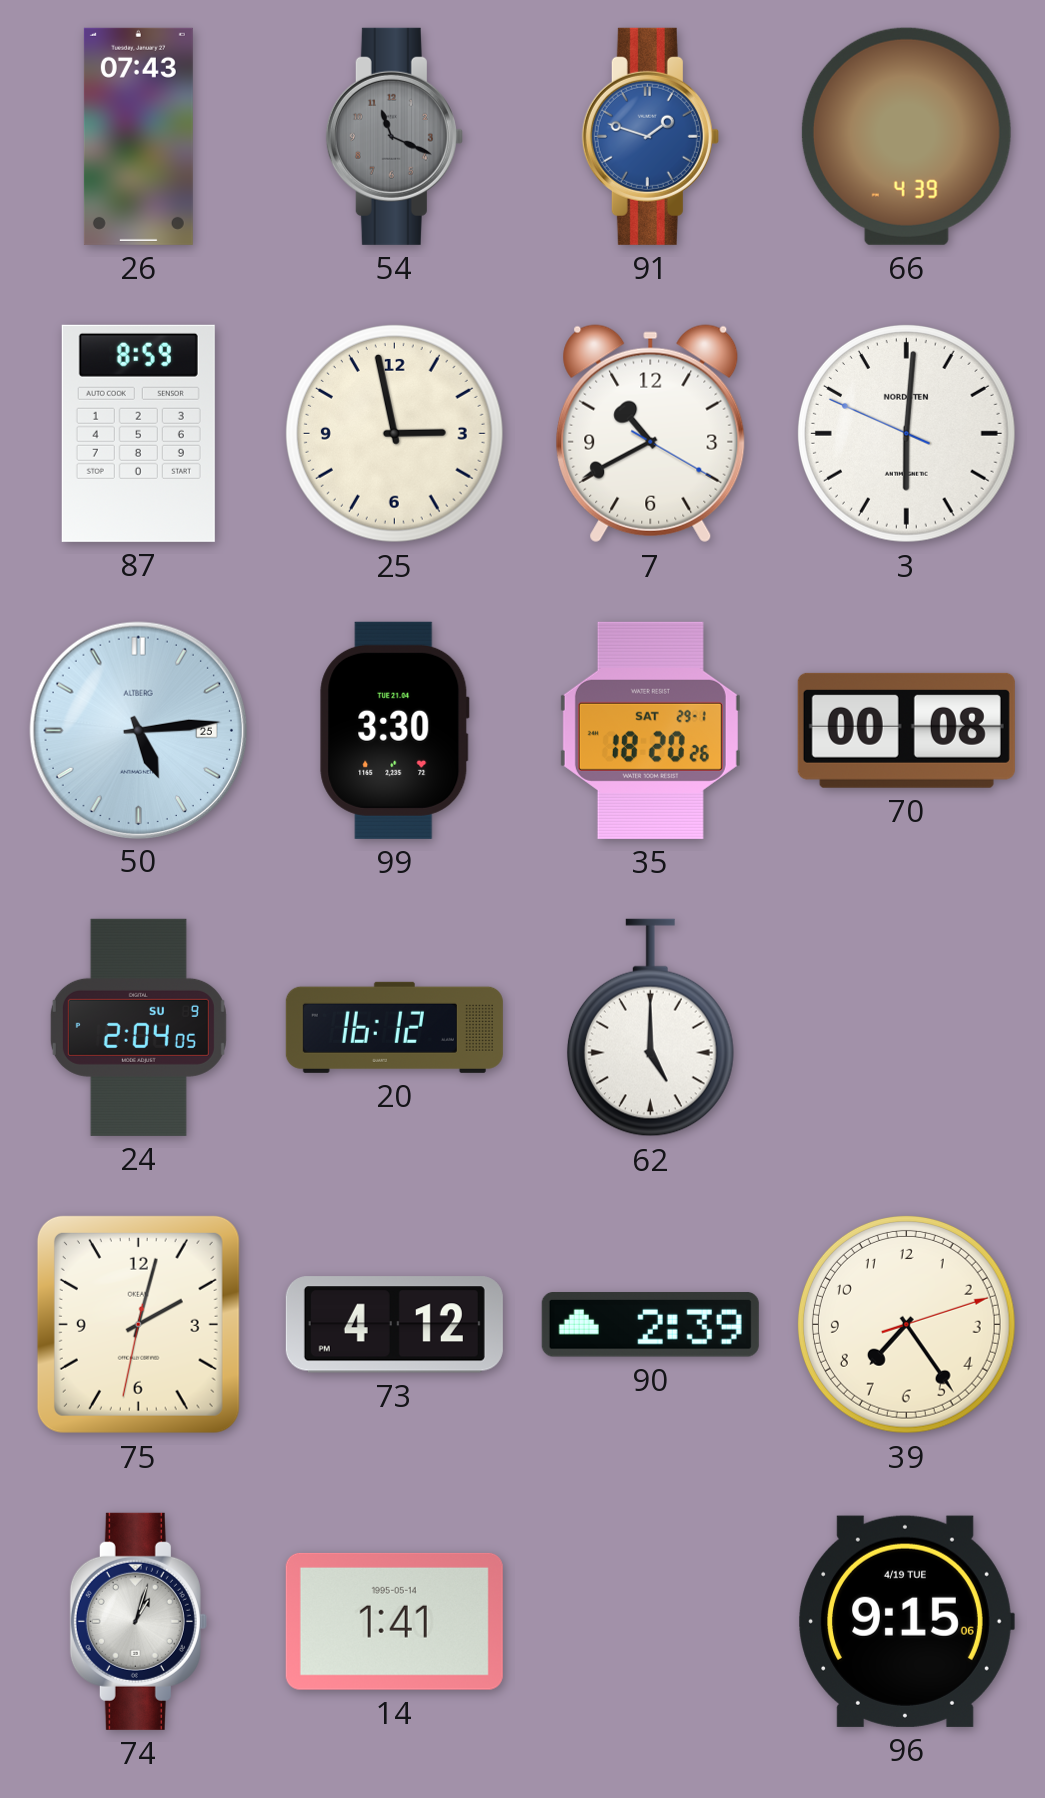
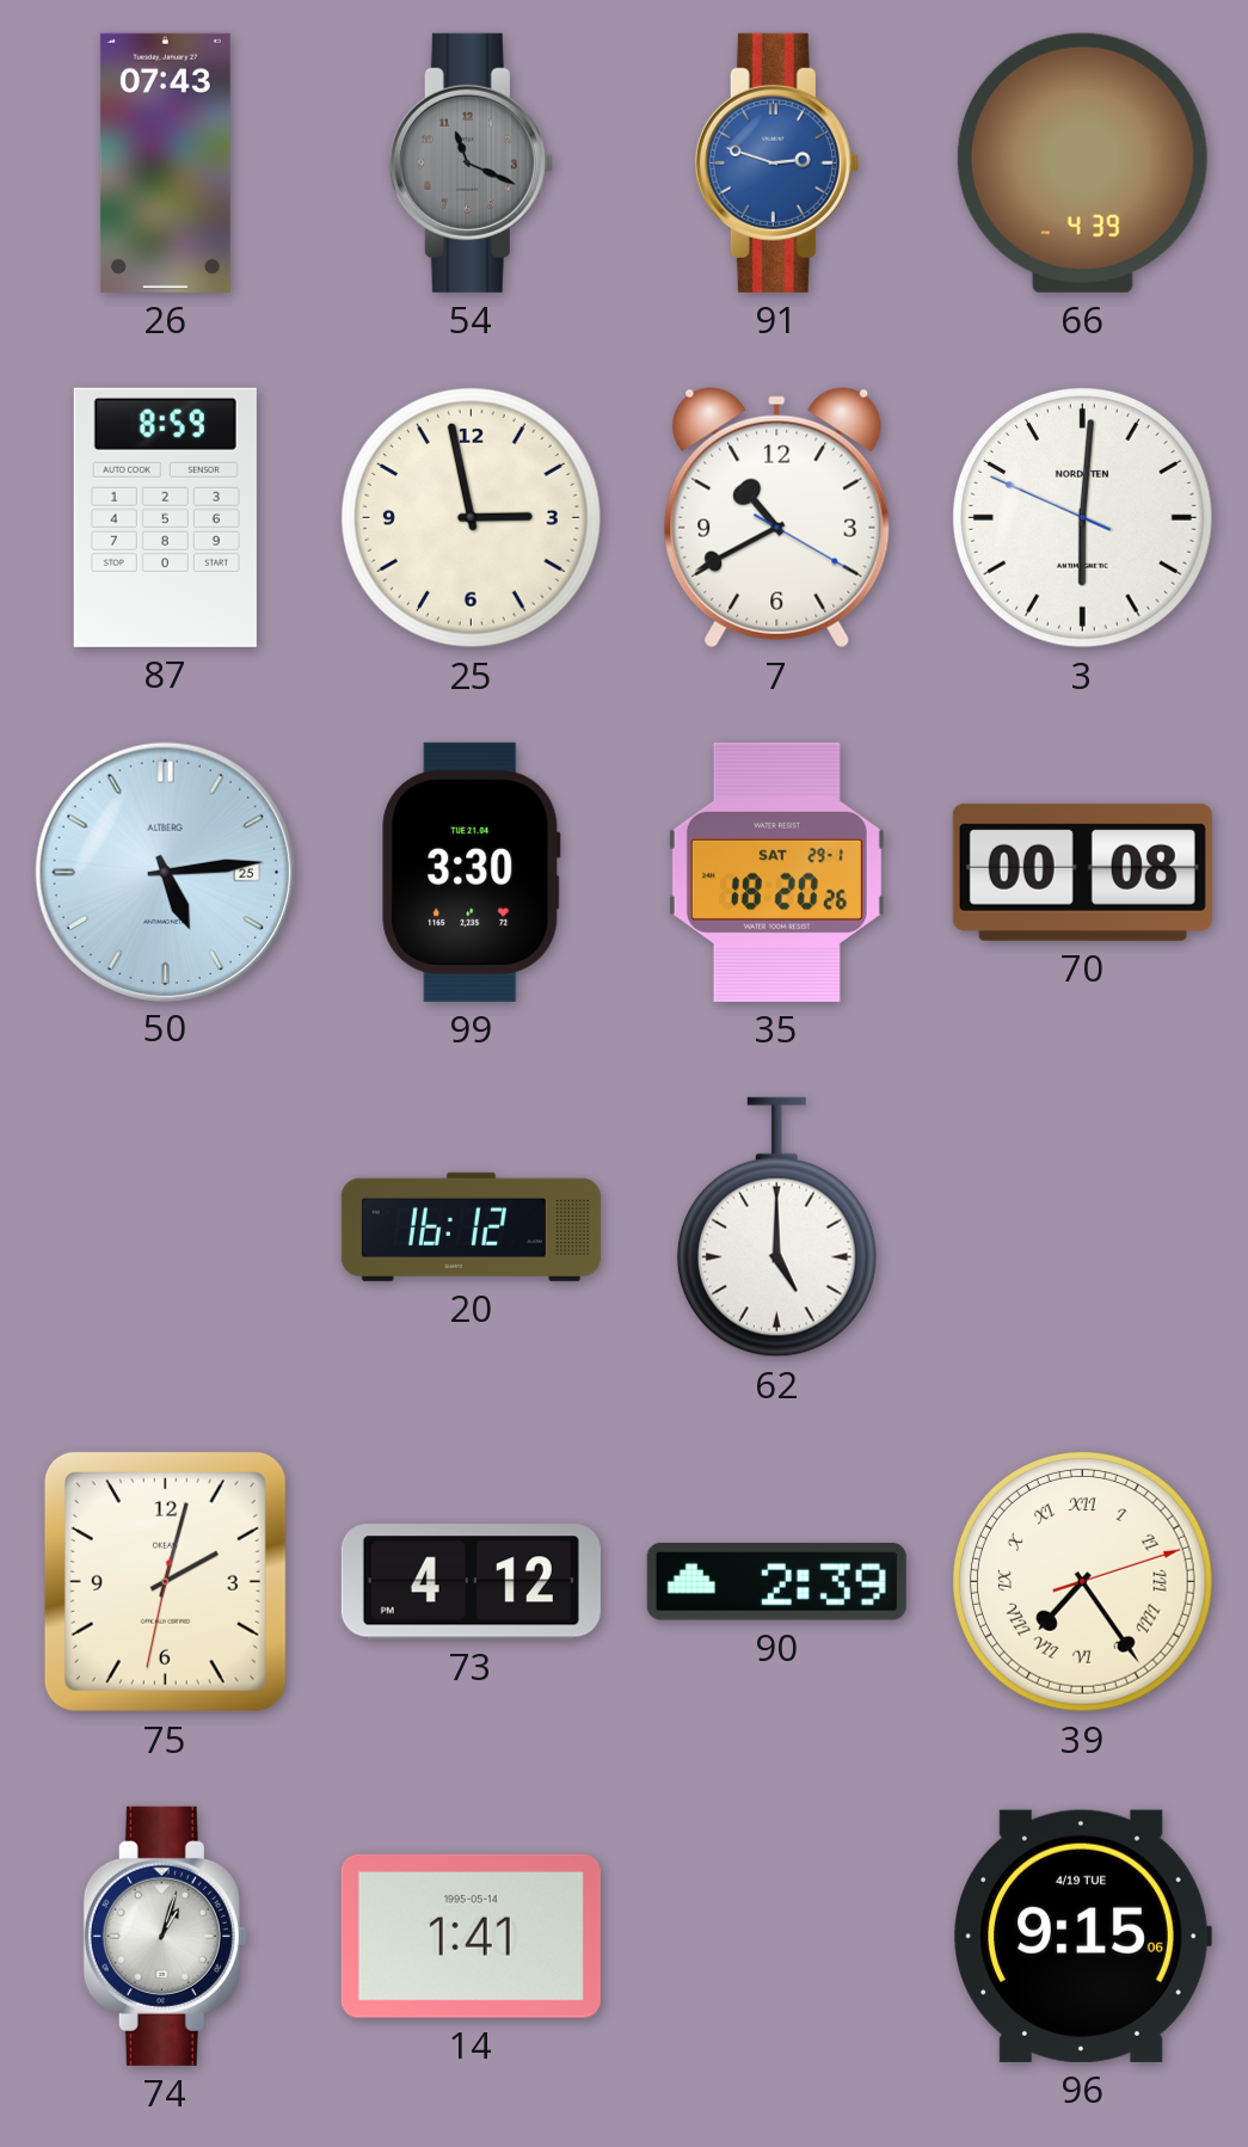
91: 1:48 -> 2:48
24: 2:04 -> none
39 numerals: Arabic -> Roman
